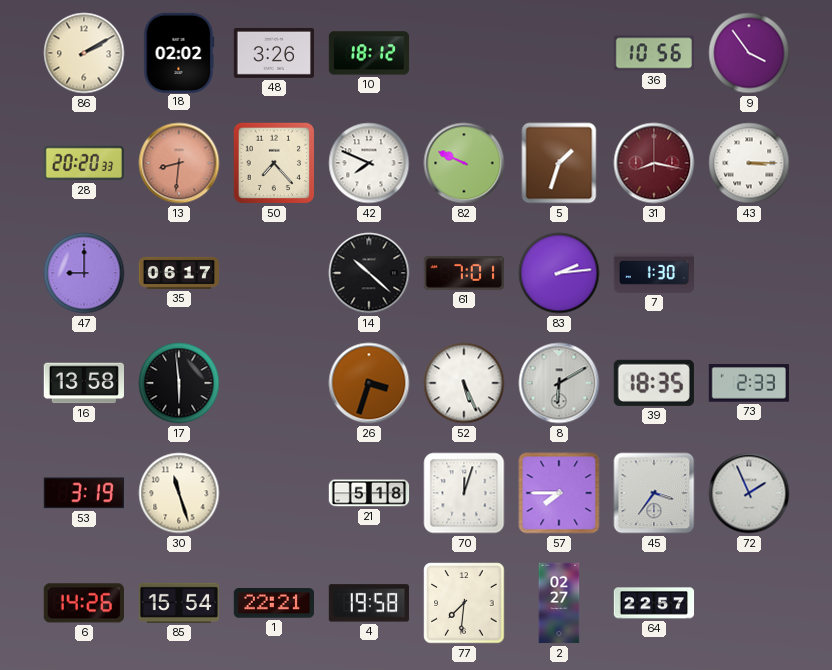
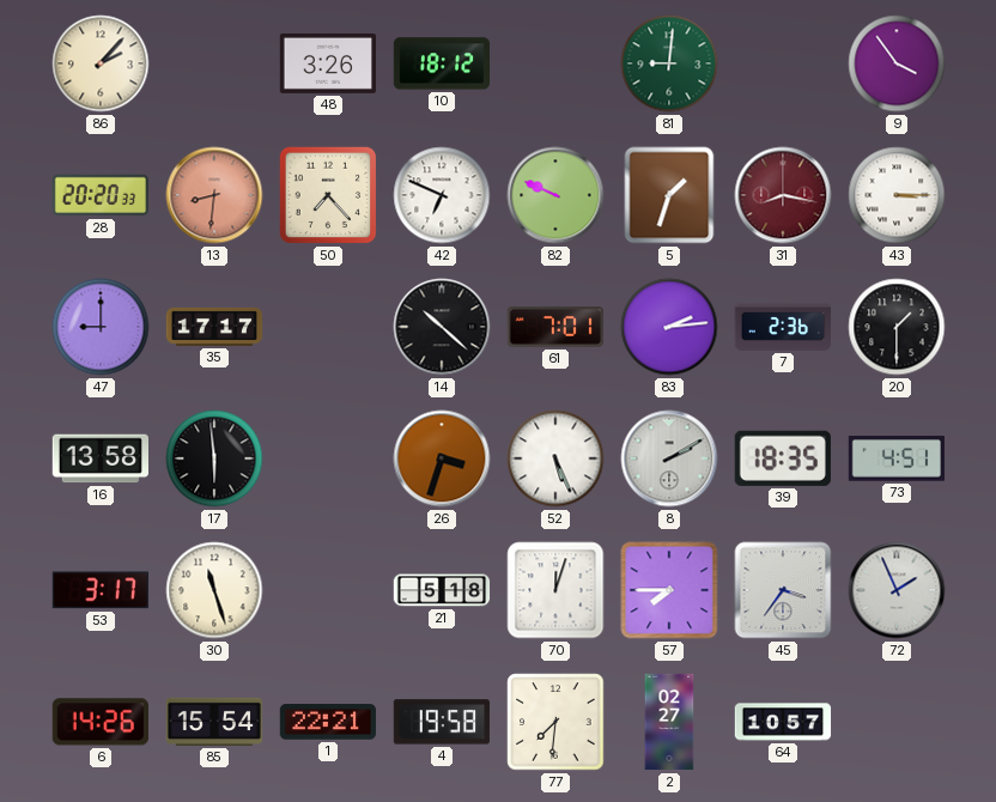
86: 2:10 -> 2:07
18: 02:02 -> none
81: none -> 9:01
36: 10:56 -> none
42: 7:49 -> 6:49
35: 06:17 -> 17:17
7: 1:30 -> 2:36
20: none -> 1:30
8: 6:10 -> 2:10
73: 2:33 -> 4:51
53: 3:19 -> 3:17
64: 22:57 -> 10:57
